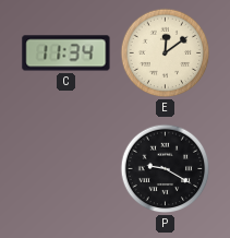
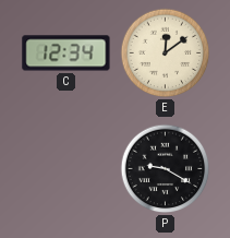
C: 11:34 -> 12:34
